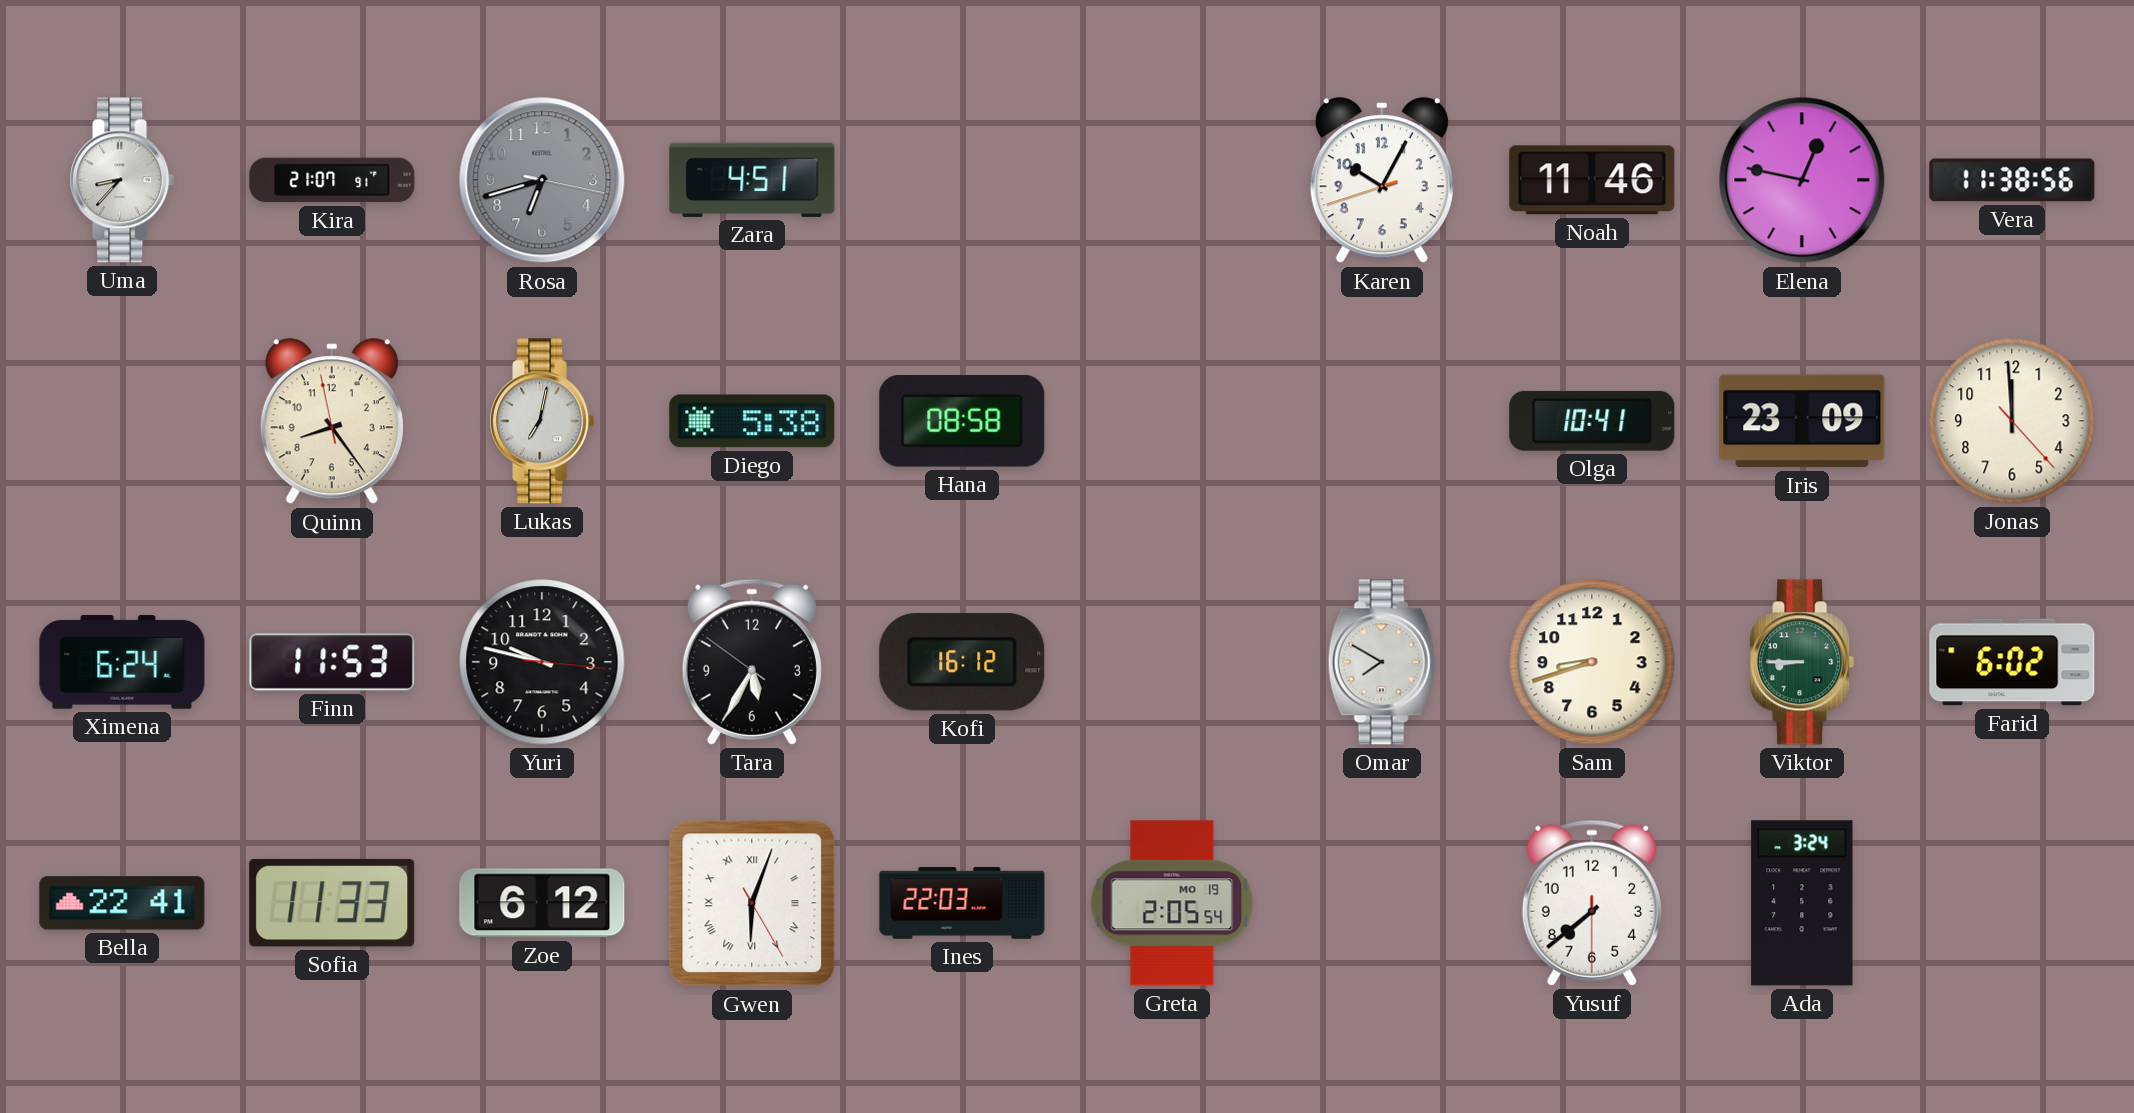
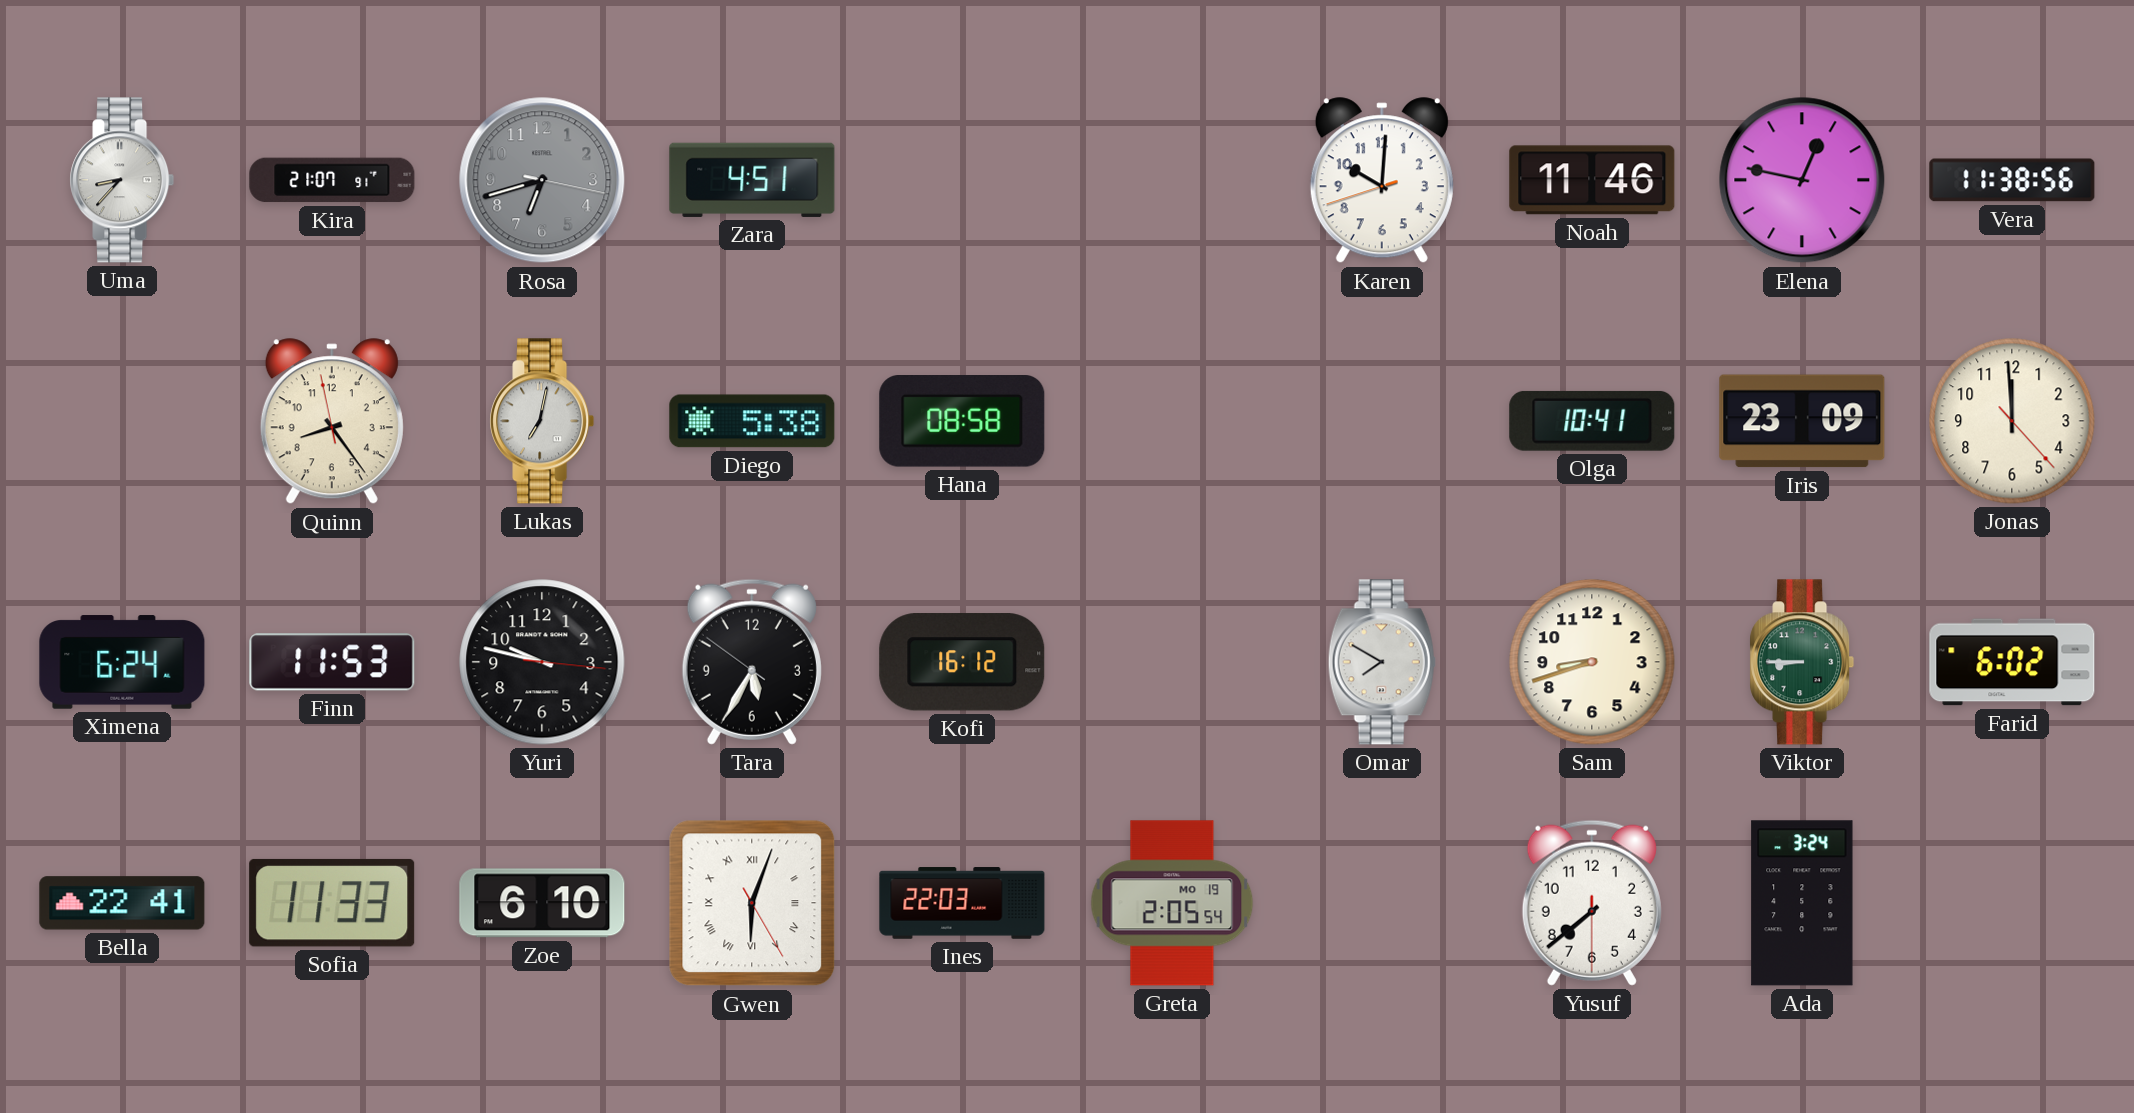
Karen: 10:04 -> 10:00
Zoe: 6:12 -> 6:10
